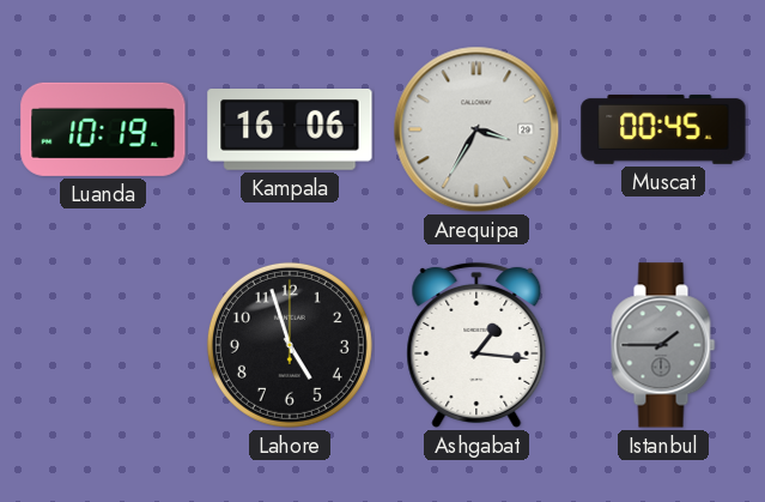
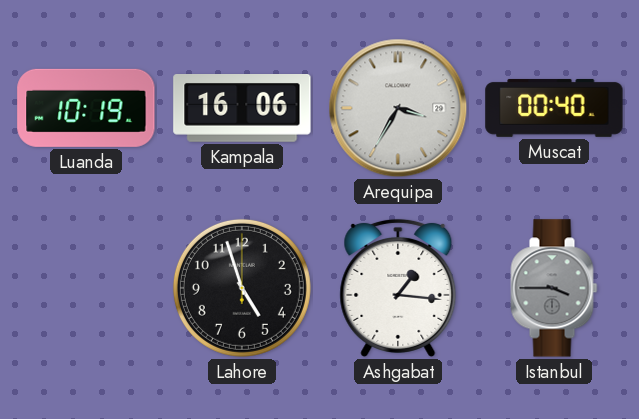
Muscat: 00:45 -> 00:40
Istanbul: 1:45 -> 3:45
